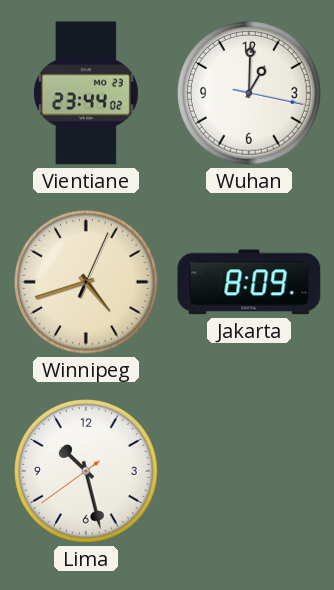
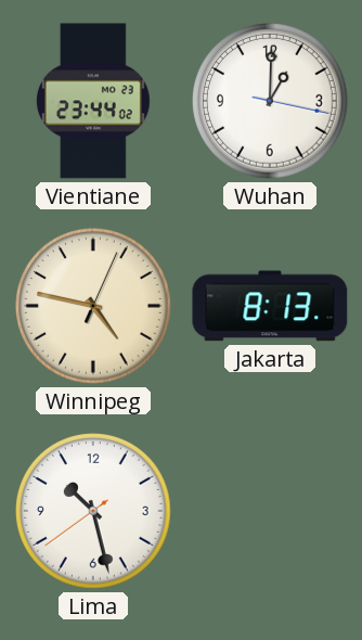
Winnipeg: 4:42 -> 4:47
Jakarta: 8:09 -> 8:13
